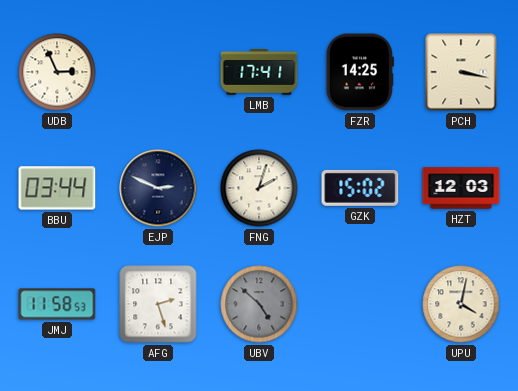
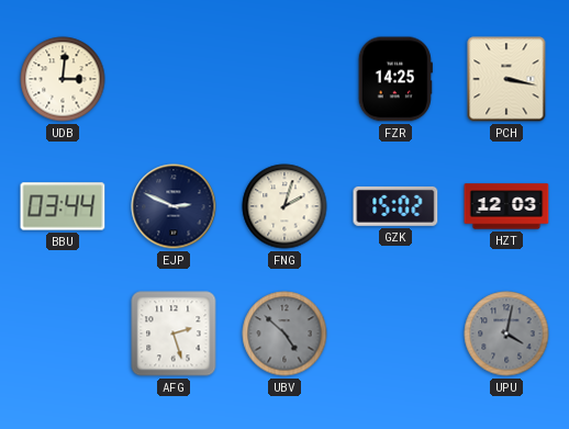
UDB: 2:56 -> 3:01
LMB: 17:41 -> none
JMJ: 11:58 -> none
UPU dial: cream -> grey
